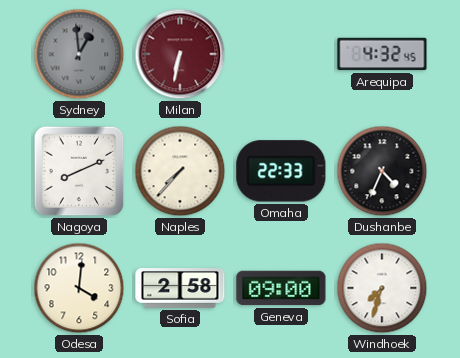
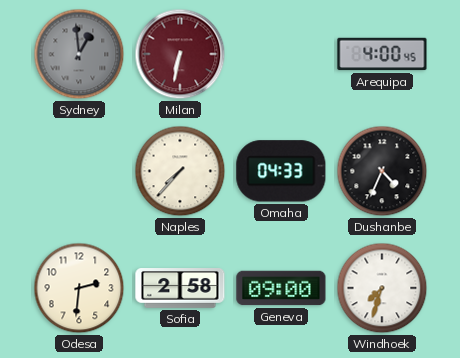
Arequipa: 4:32 -> 4:00
Nagoya: 8:11 -> none
Omaha: 22:33 -> 04:33
Odesa: 4:01 -> 2:31
